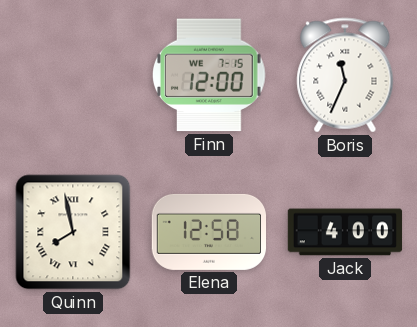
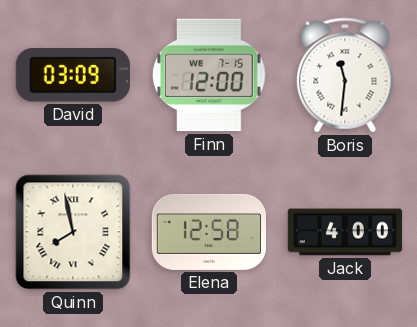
David: none -> 03:09
Boris: 11:34 -> 11:31
